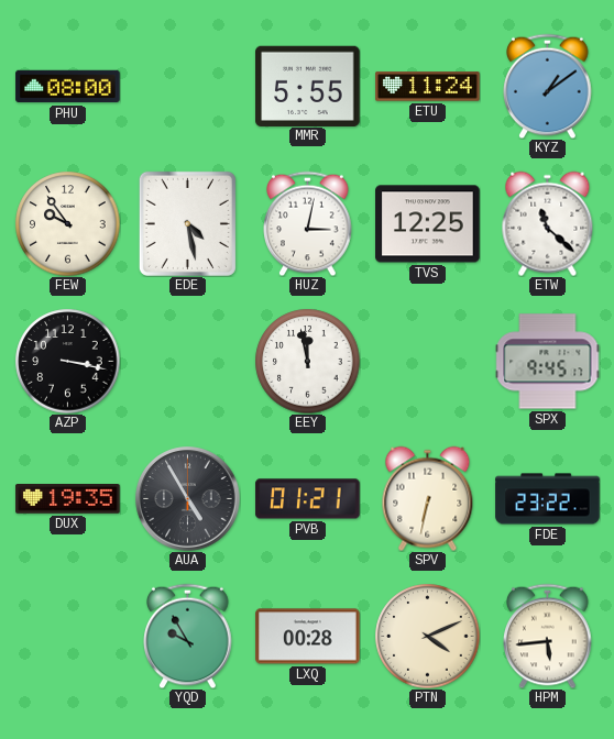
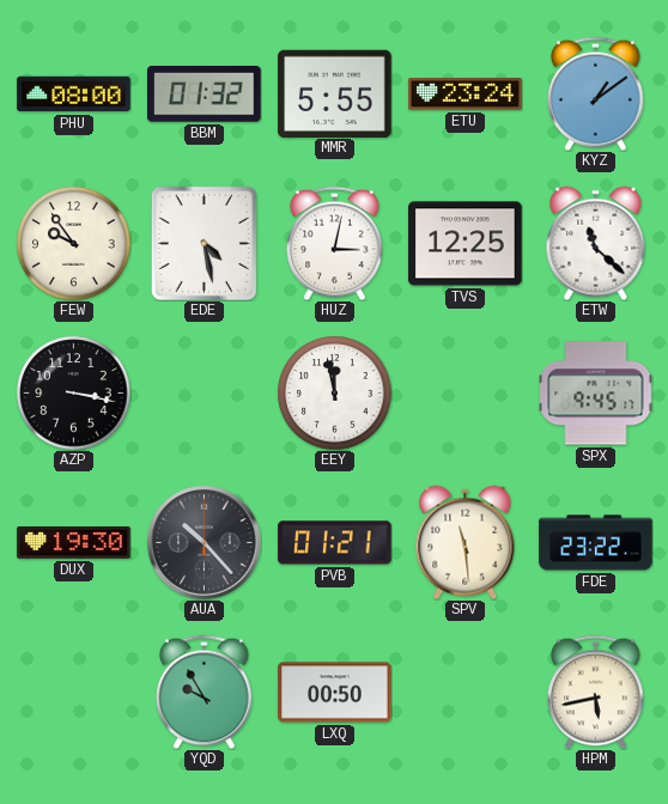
BBM: none -> 01:32
ETU: 11:24 -> 23:24
DUX: 19:35 -> 19:30
AUA: 4:55 -> 10:23
SPV: 6:32 -> 11:29
LXQ: 00:28 -> 00:50
PTN: 4:11 -> none
HPM: 5:44 -> 5:43
